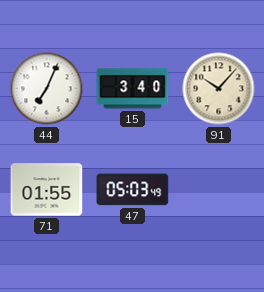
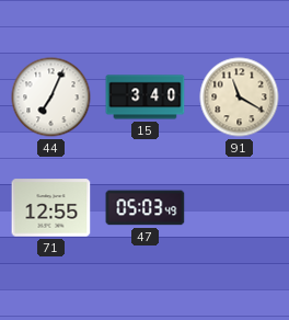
91: 10:07 -> 11:20
71: 01:55 -> 12:55
